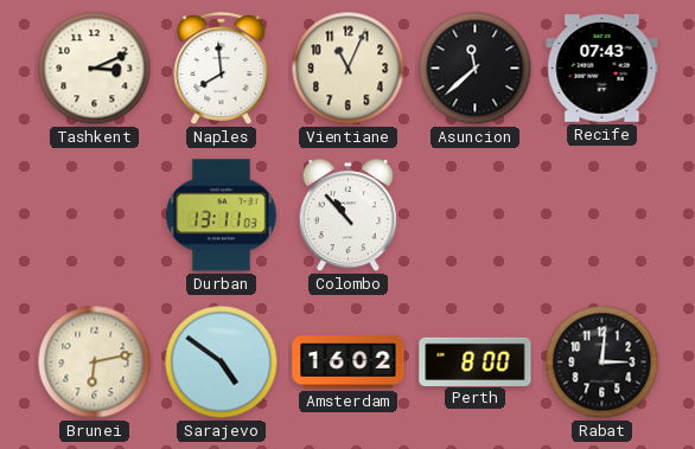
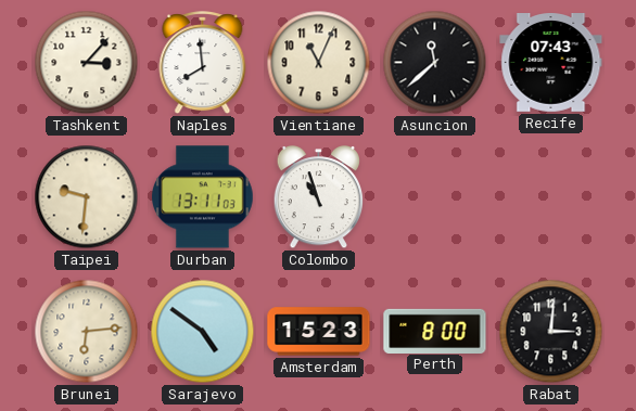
Tashkent: 3:11 -> 3:07
Taipei: none -> 9:31
Colombo: 10:53 -> 10:57
Brunei: 6:13 -> 6:14
Amsterdam: 16:02 -> 15:23
